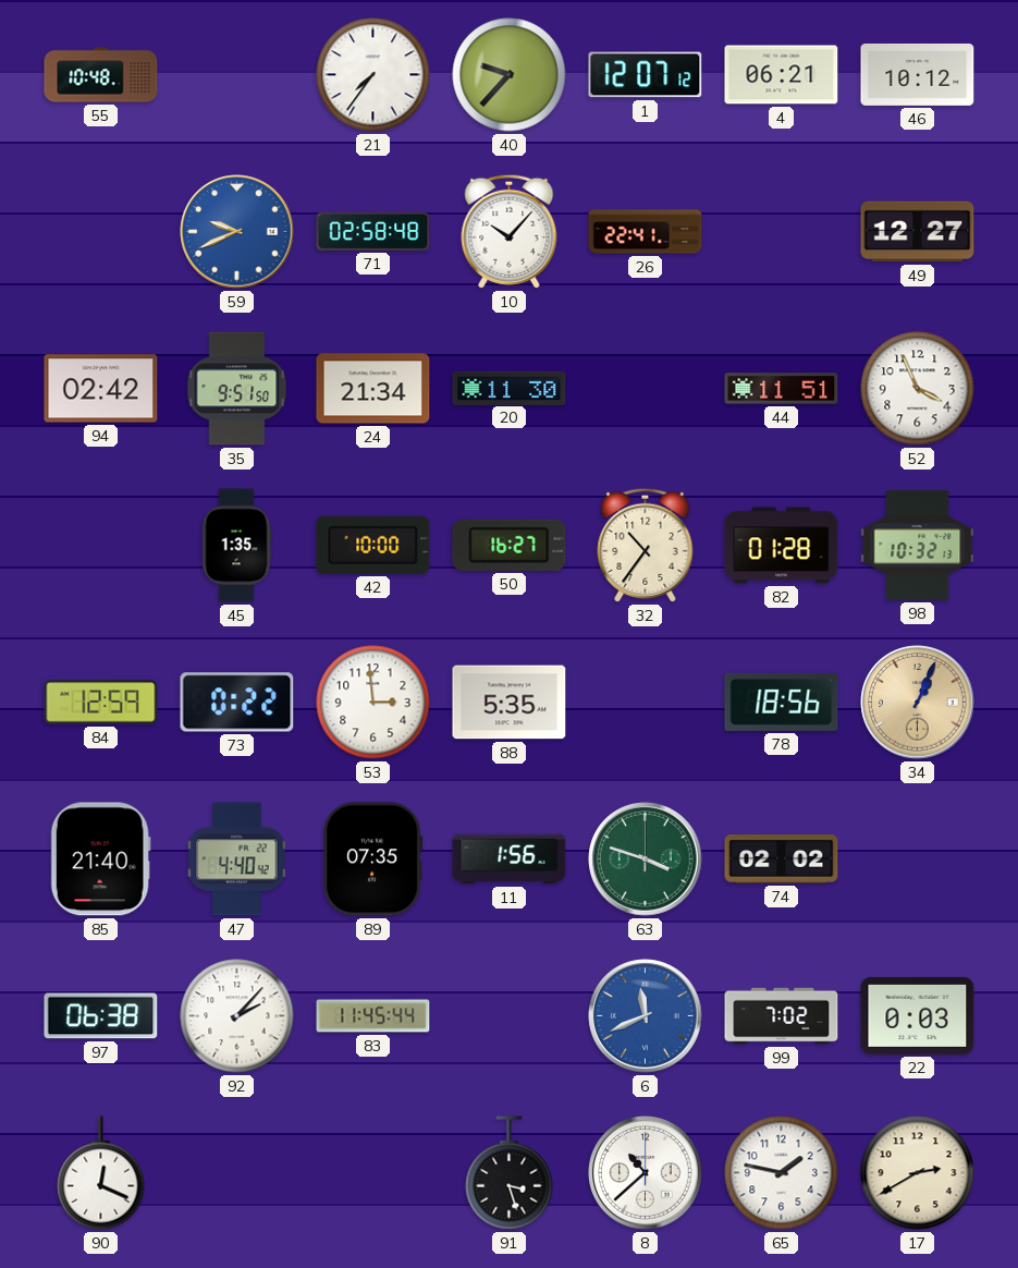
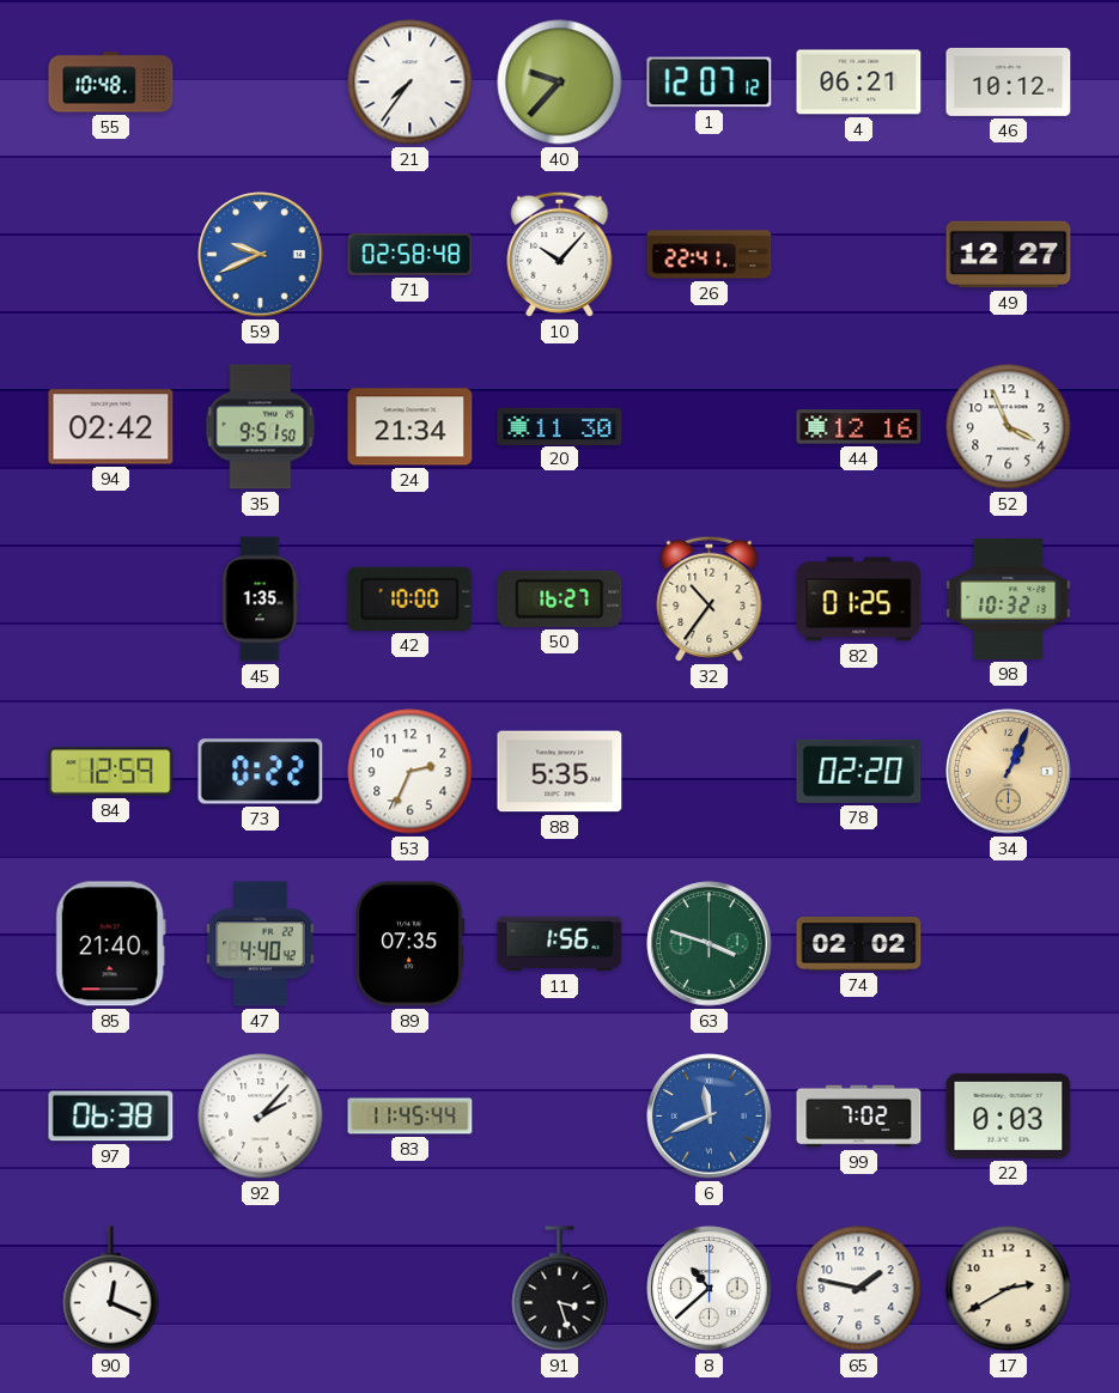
44: 11:51 -> 12:16
82: 01:28 -> 01:25
53: 2:59 -> 2:34
78: 18:56 -> 02:20
